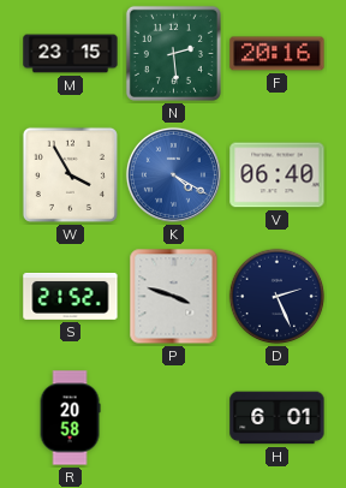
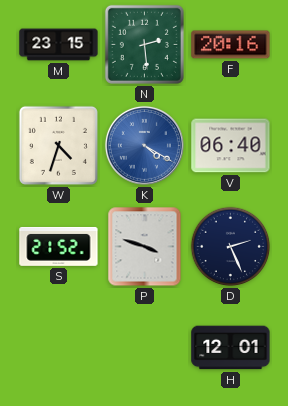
W: 3:55 -> 4:33
R: 20:58 -> none
H: 6:01 -> 12:01
